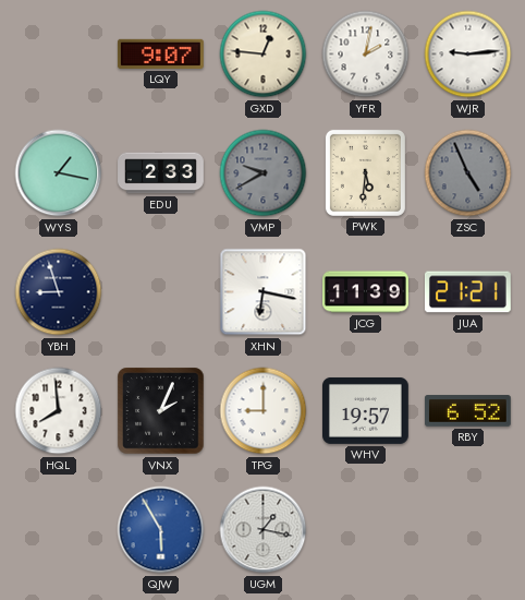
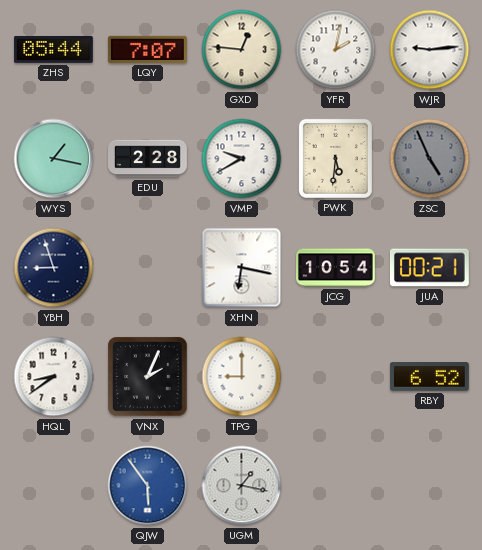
ZHS: none -> 05:44
LQY: 9:07 -> 7:07
EDU: 2:33 -> 2:28
VMP dial: grey -> white
JCG: 11:39 -> 10:54
JUA: 21:21 -> 00:21
HQL: 7:59 -> 8:39
WHV: 19:57 -> none
QJW: 5:55 -> 5:54
